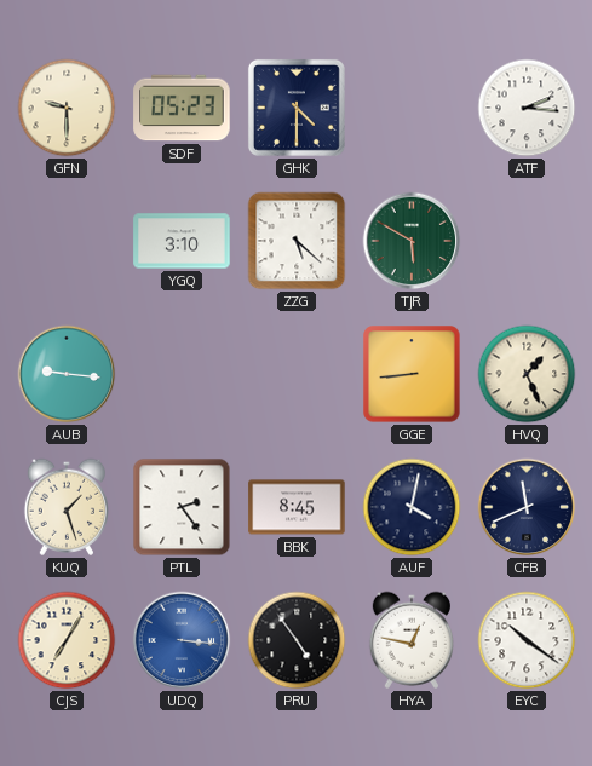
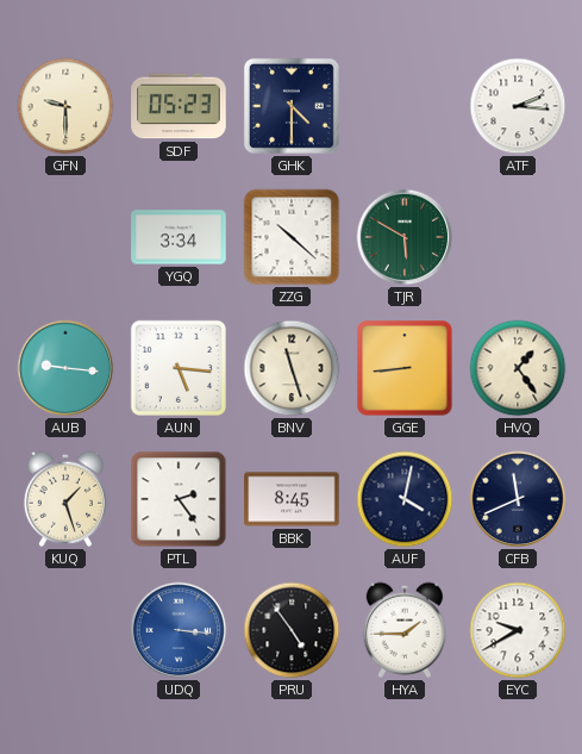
YGQ: 3:10 -> 3:34
ZZG: 5:22 -> 10:22
AUN: none -> 5:16
BNV: none -> 11:27
HVQ: 1:26 -> 1:24
CJS: 7:05 -> none
HYA: 12:47 -> 1:45
EYC: 10:21 -> 9:40
